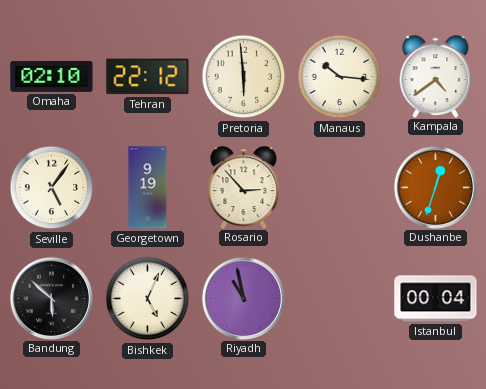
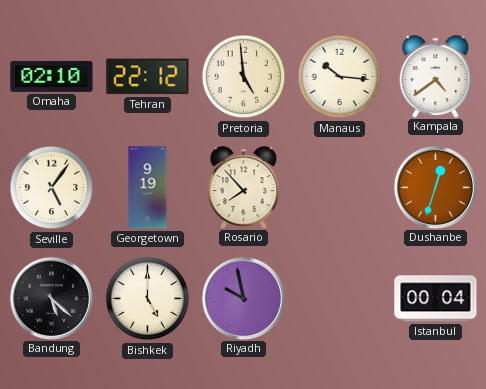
Pretoria: 5:59 -> 4:59
Rosario: 2:53 -> 7:53
Bandung: 5:52 -> 5:22
Bishkek: 5:04 -> 5:00
Riyadh: 10:58 -> 9:58
